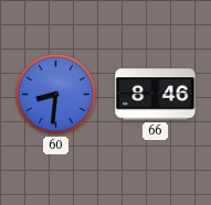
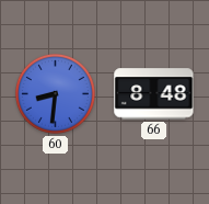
66: 8:46 -> 8:48
